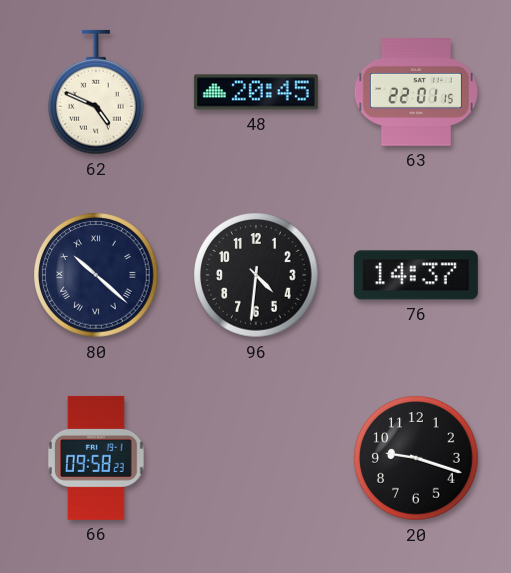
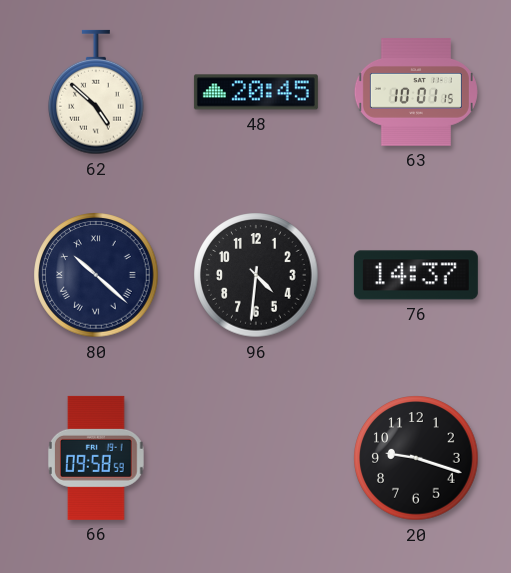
62: 4:49 -> 4:52
63: 22:01 -> 10:01
66: 09:58:23 -> 09:58:59
